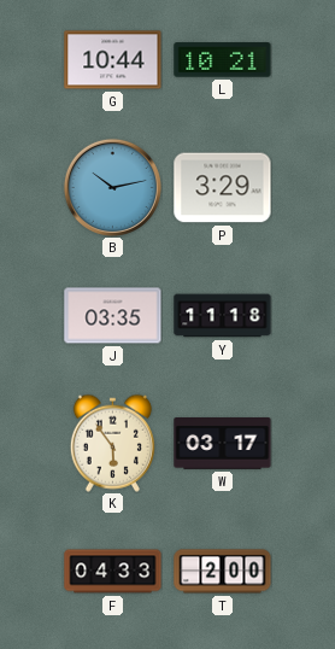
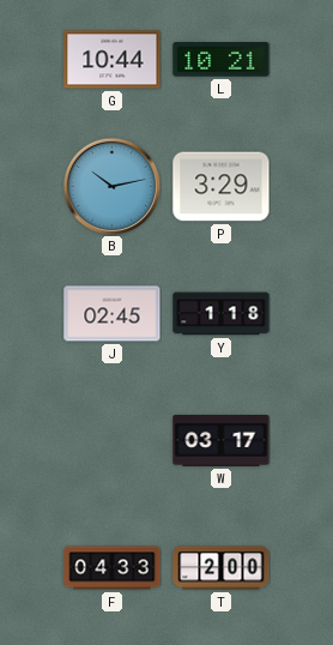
J: 03:35 -> 02:45
Y: 11:18 -> 1:18
K: 5:54 -> none
